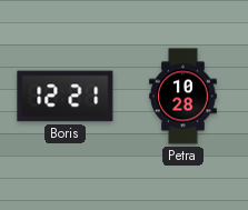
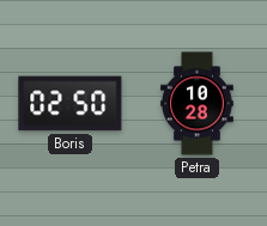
Boris: 12:21 -> 02:50
